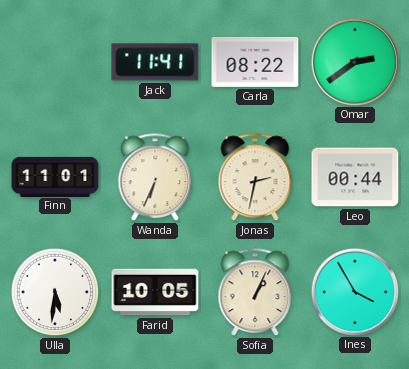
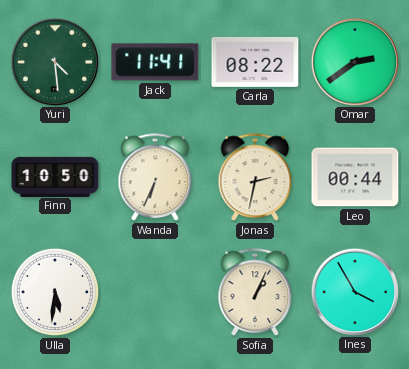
Yuri: none -> 4:29
Finn: 11:01 -> 10:50
Farid: 10:05 -> none
